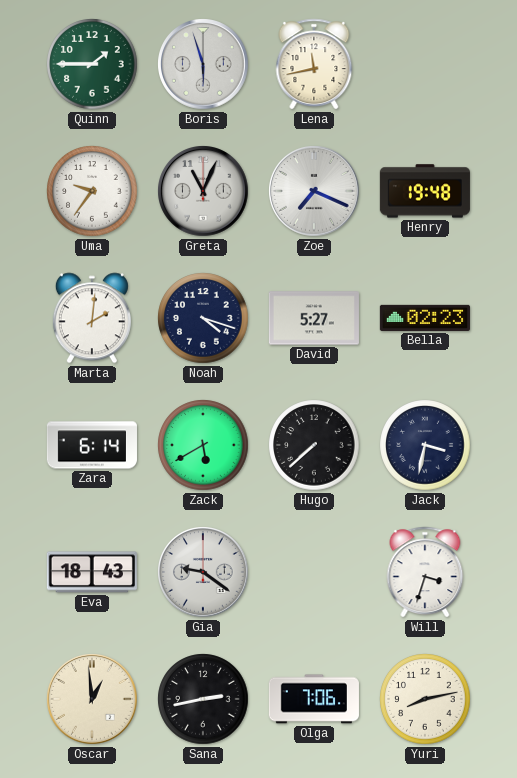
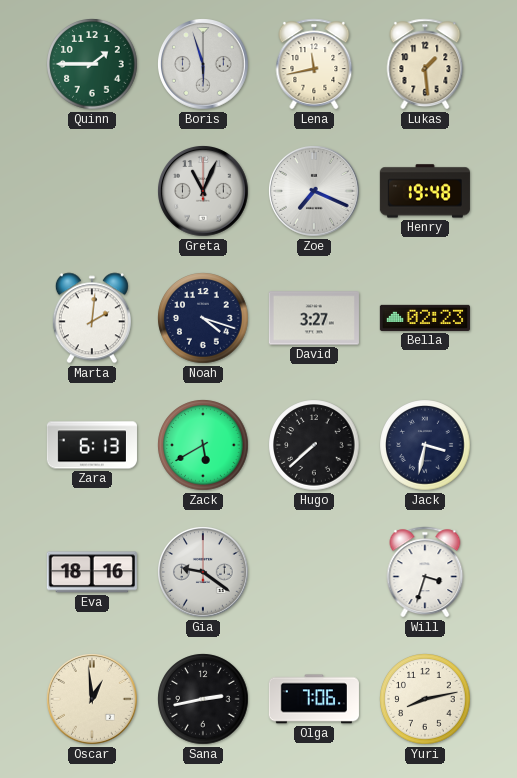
Lukas: none -> 1:29
Uma: 9:36 -> none
David: 5:27 -> 3:27
Zara: 6:14 -> 6:13
Eva: 18:43 -> 18:16
